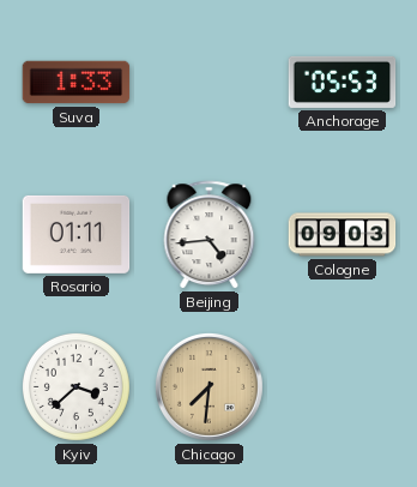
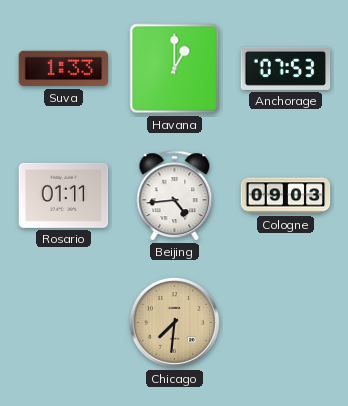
Havana: none -> 1:00
Anchorage: 05:53 -> 07:53
Kyiv: 3:38 -> none
